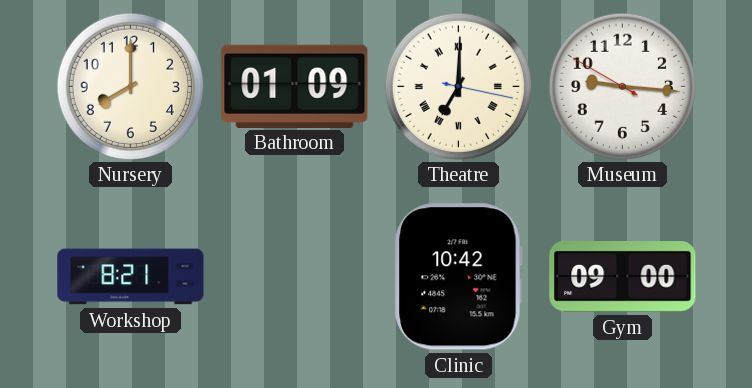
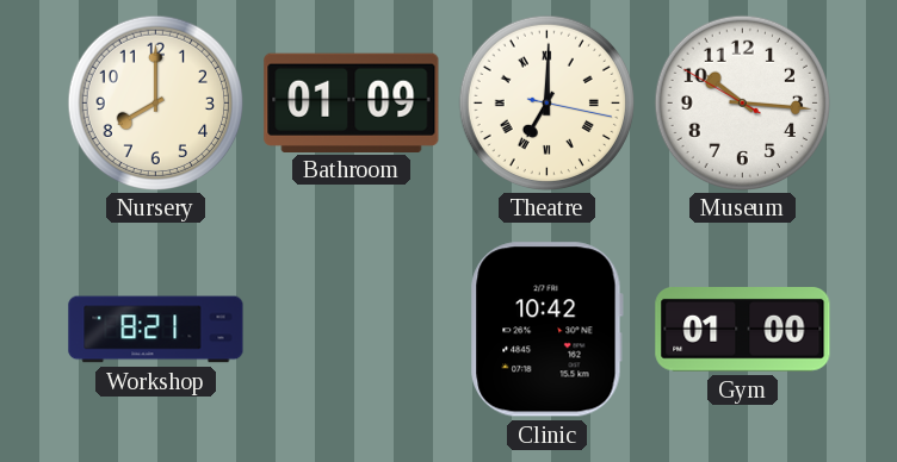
Museum: 9:15 -> 10:15
Gym: 09:00 -> 01:00
